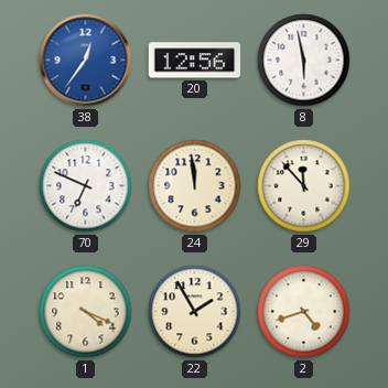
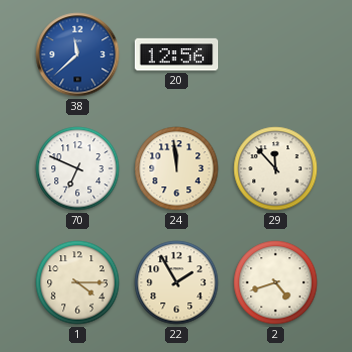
38: 12:36 -> 11:38
8: 5:58 -> none
1: 4:19 -> 4:15
